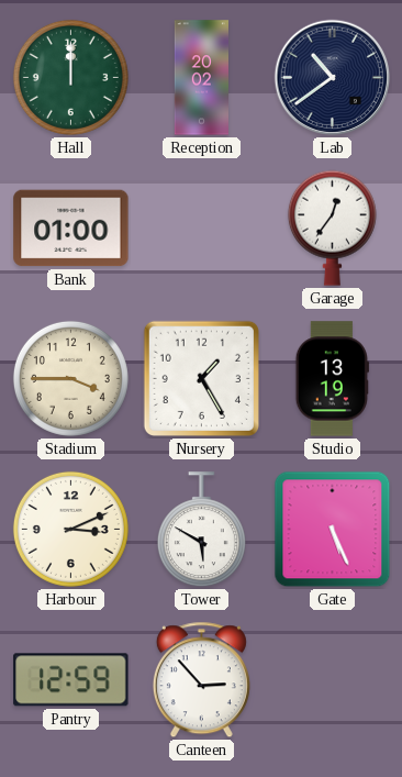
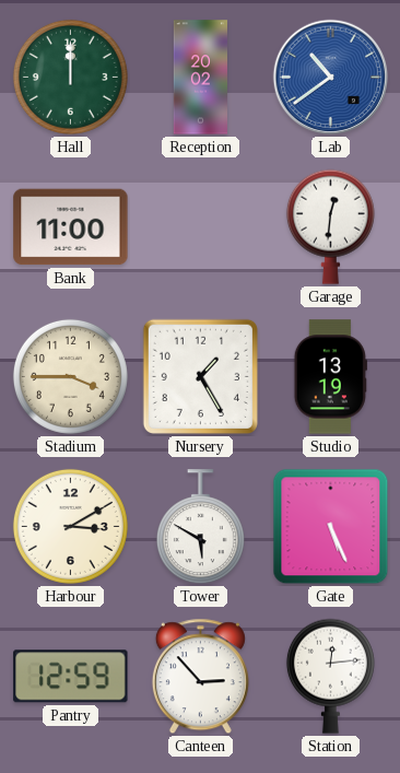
Lab dial: navy -> blue
Bank: 01:00 -> 11:00
Garage: 12:36 -> 12:31
Harbour: 3:11 -> 3:10
Station: none -> 12:14
